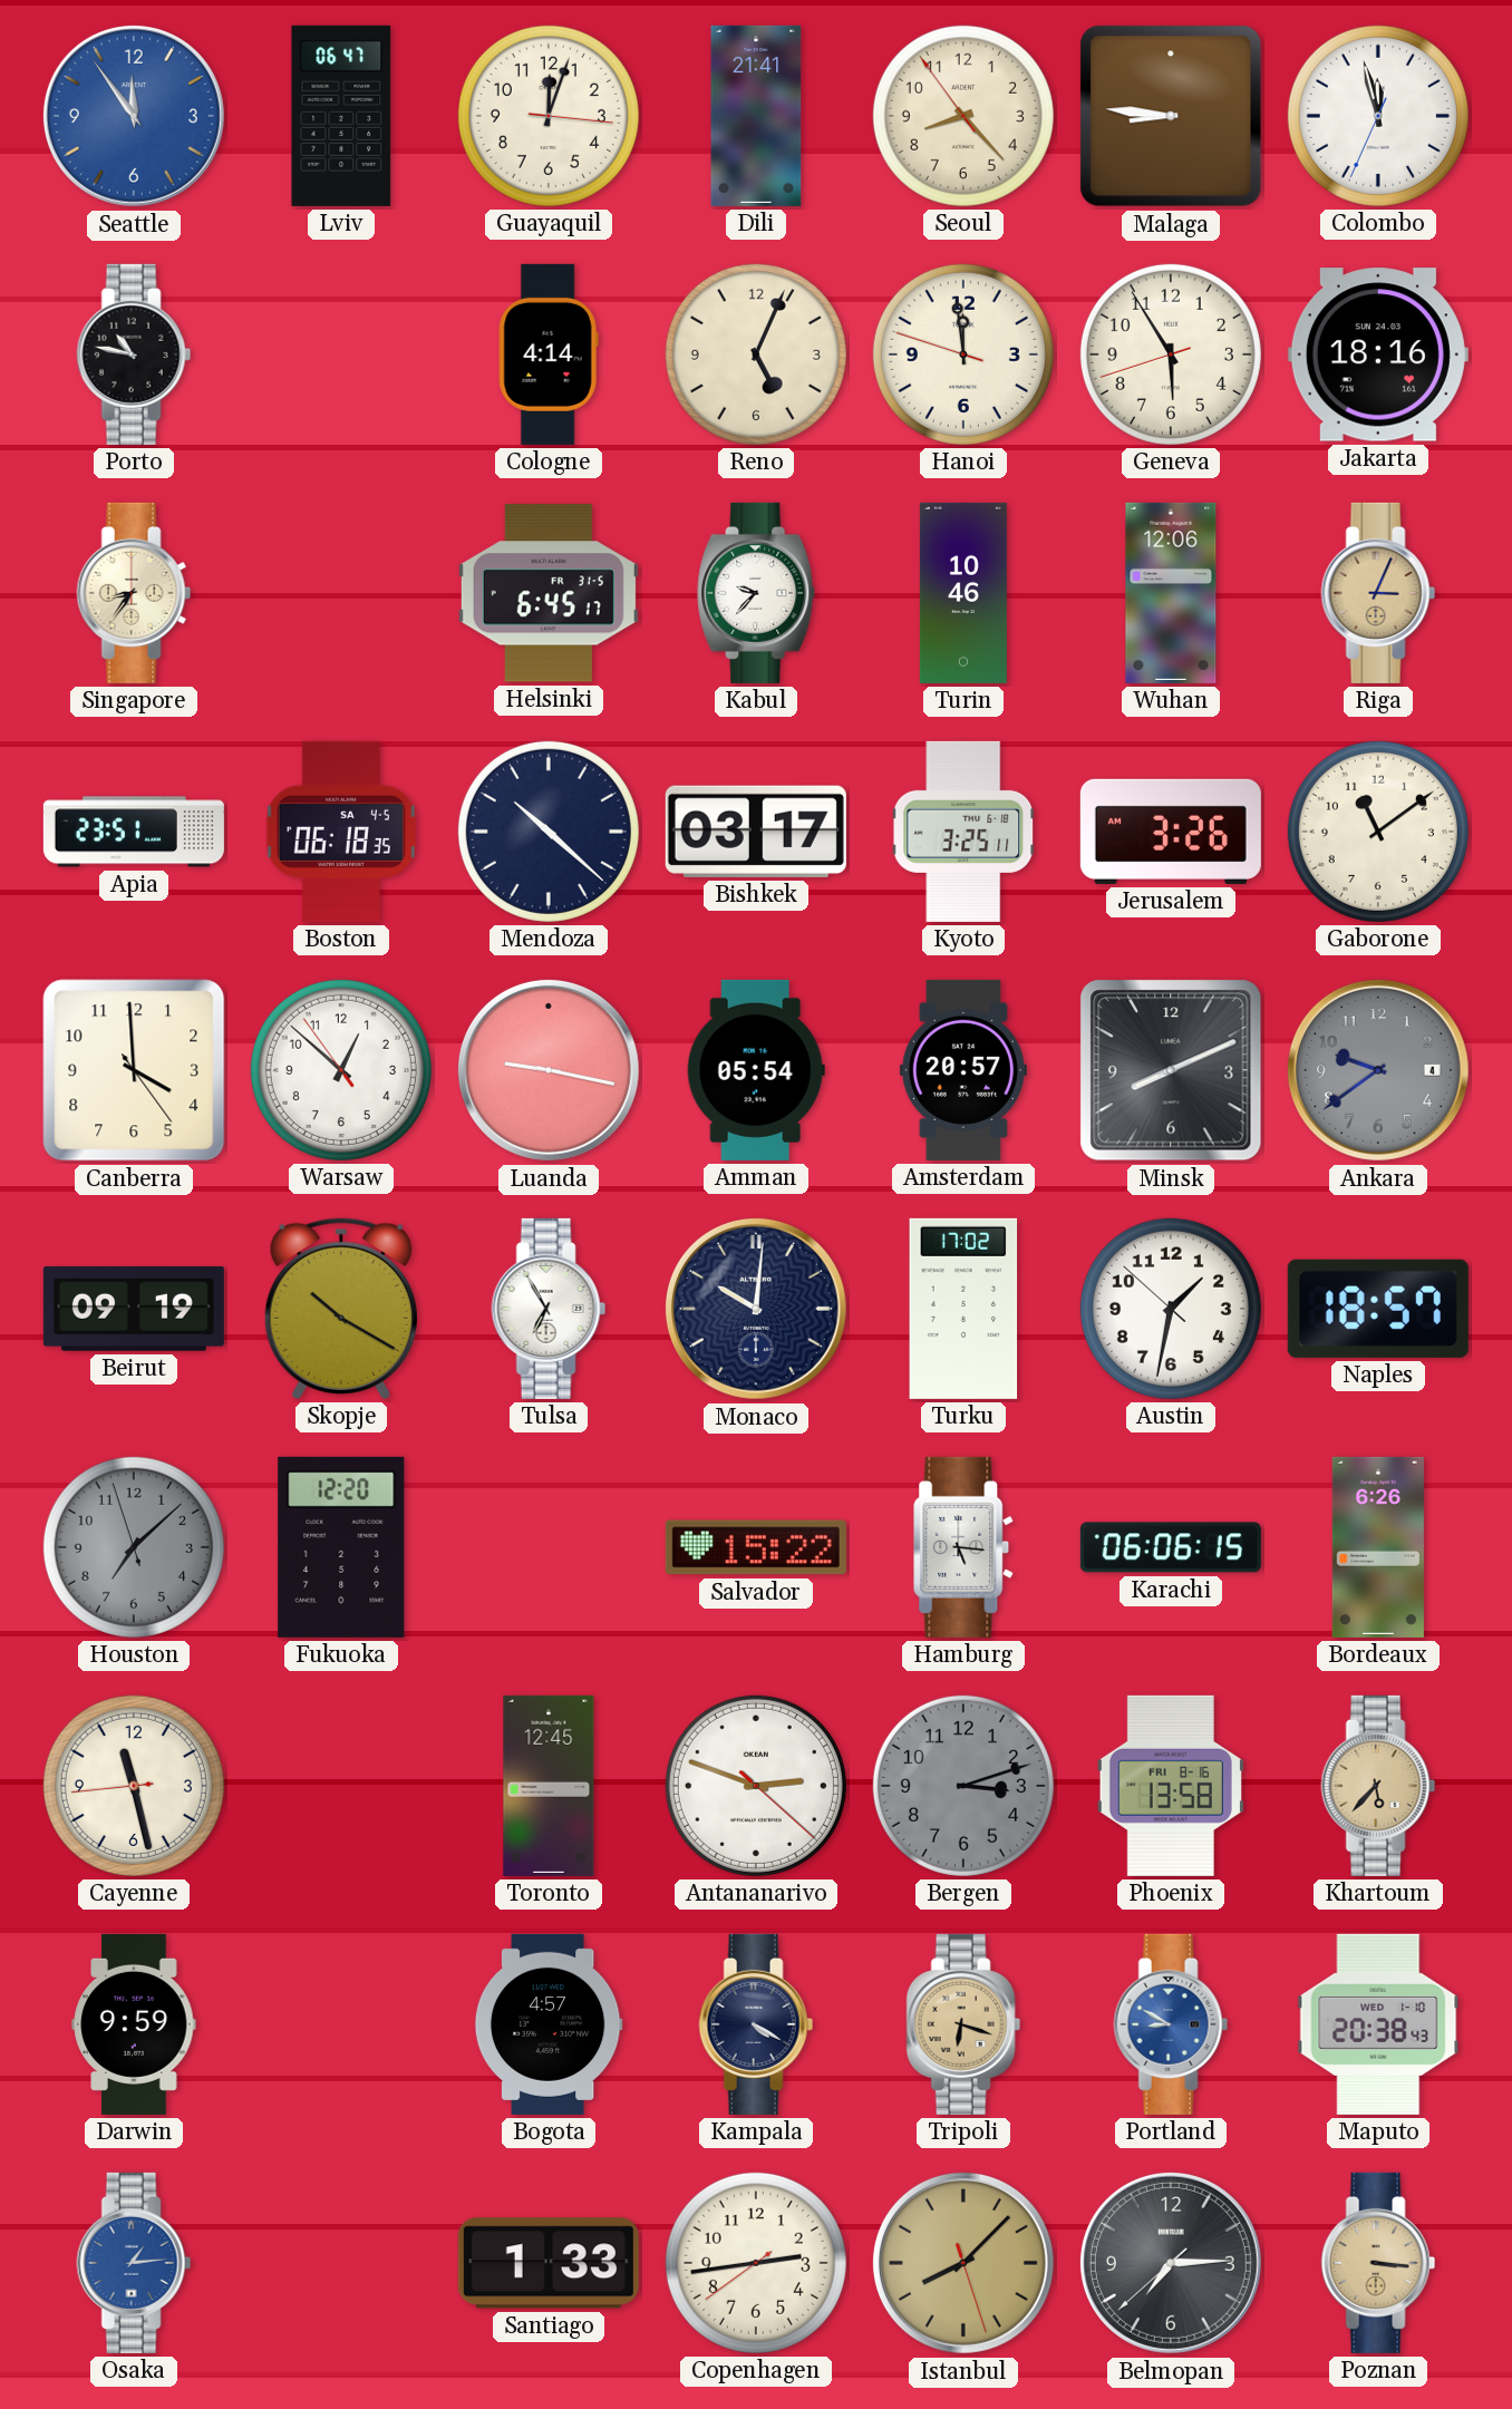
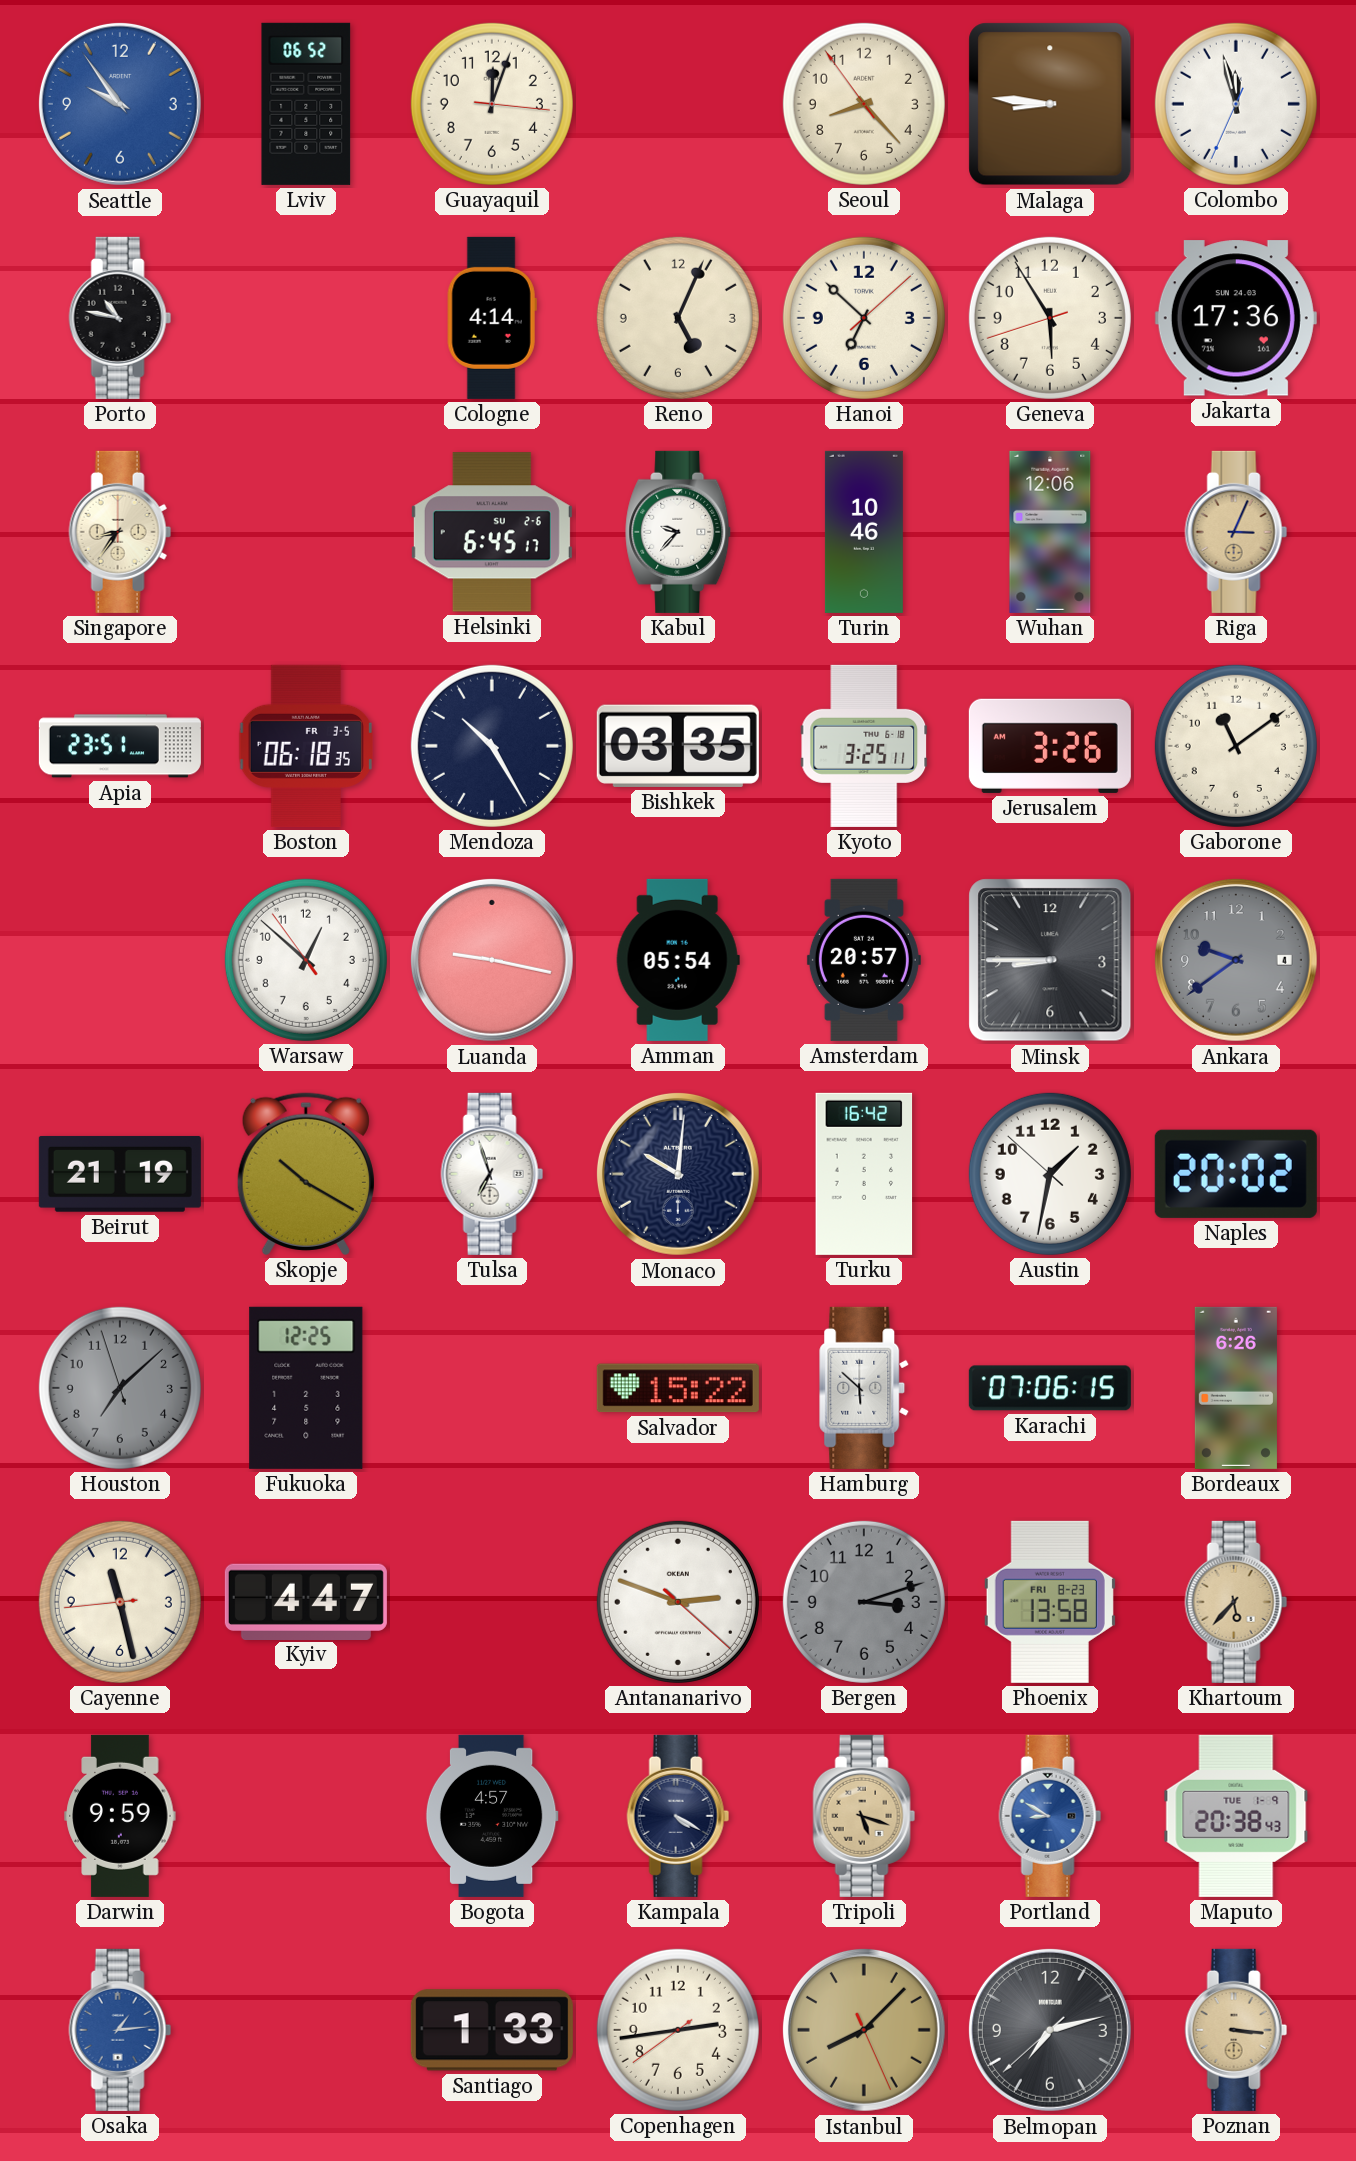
Seattle: 11:54 -> 9:54
Lviv: 06:47 -> 06:52
Dili: 21:41 -> none
Hanoi: 11:58 -> 6:52
Jakarta: 18:16 -> 17:36
Helsinki date: FR 31-5 -> SU 2-6
Boston date: SA 4-5 -> FR 3-5
Mendoza: 10:22 -> 10:25
Bishkek: 03:17 -> 03:35
Canberra: 3:59 -> none
Minsk: 8:11 -> 8:45
Beirut: 09:19 -> 21:19
Tulsa: 6:55 -> 6:57
Turku: 17:02 -> 16:42
Naples: 18:57 -> 20:02
Fukuoka: 12:20 -> 12:25
Hamburg: 5:16 -> 5:52
Karachi: 06:06 -> 07:06
Kyiv: none -> 4:47
Toronto: 12:45 -> none
Phoenix date: FRI 8-16 -> FRI 8-23
Tripoli: 6:18 -> 5:18
Maputo date: WED 1-10 -> TUE 1-9
Istanbul: 8:07:27 -> 8:07:26
Belmopan: 7:14 -> 7:12
